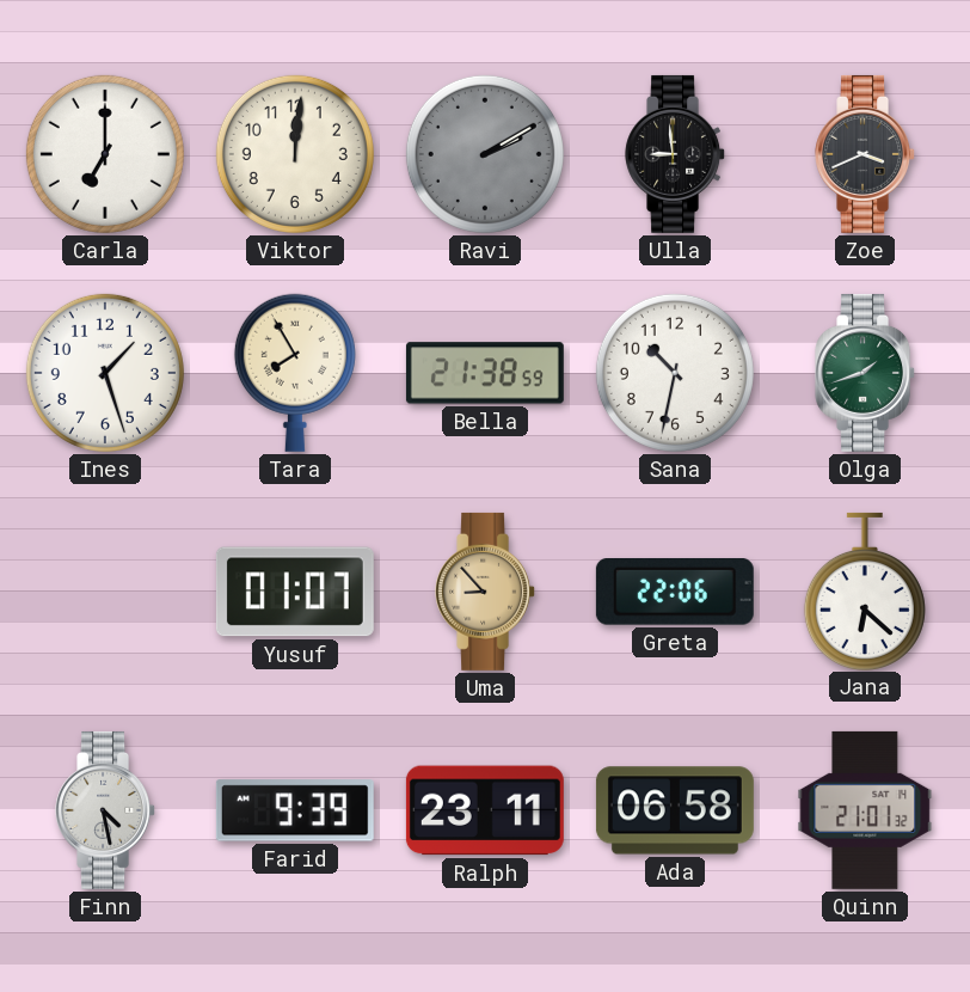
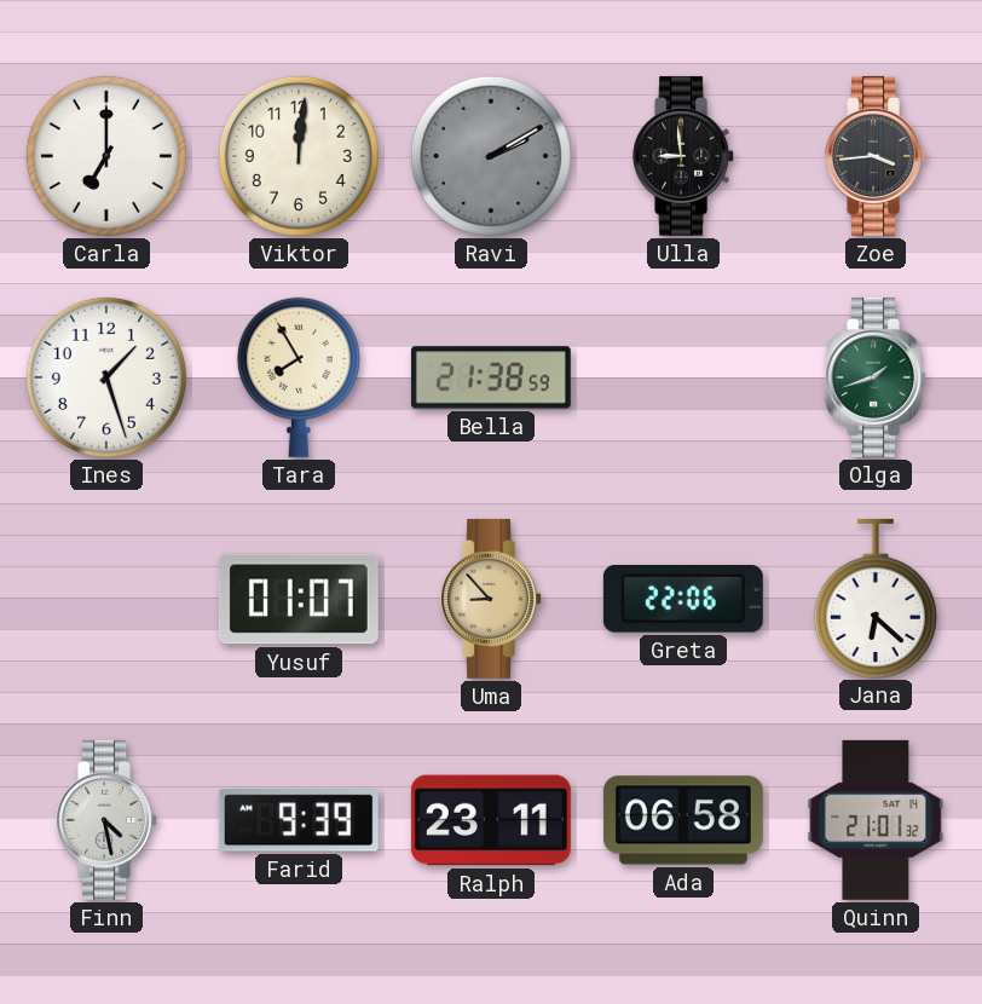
Zoe: 3:41 -> 3:44
Sana: 10:32 -> none
